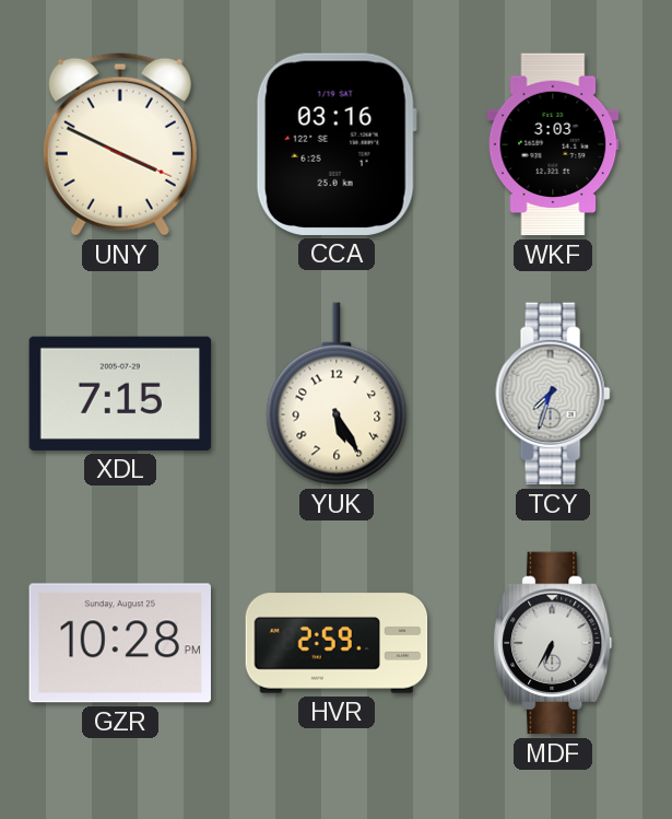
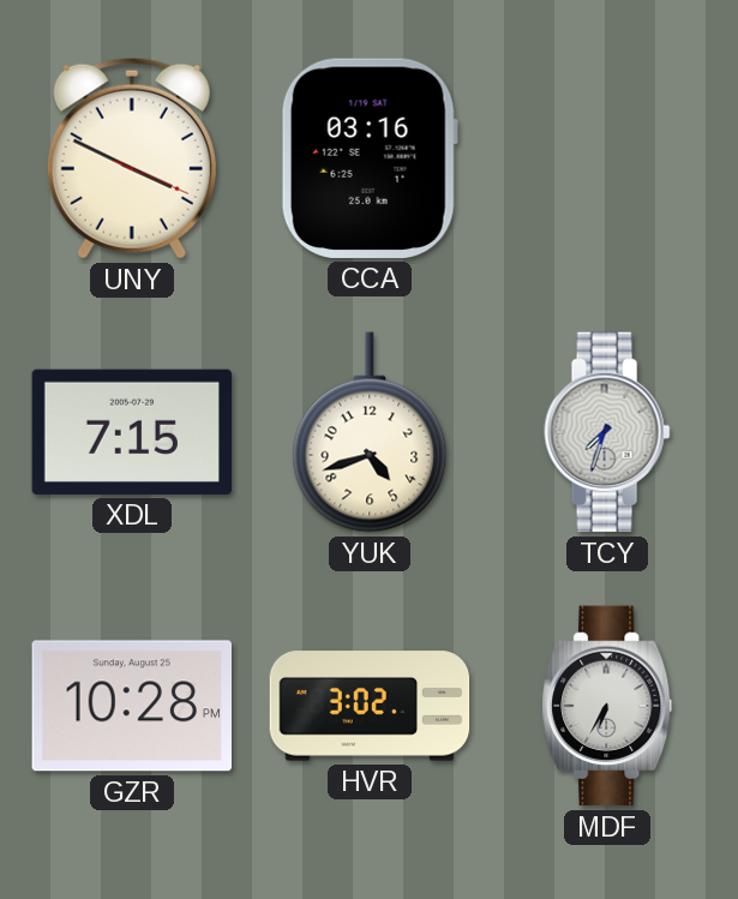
WKF: 3:03 -> none
YUK: 5:25 -> 4:42
HVR: 2:59 -> 3:02
